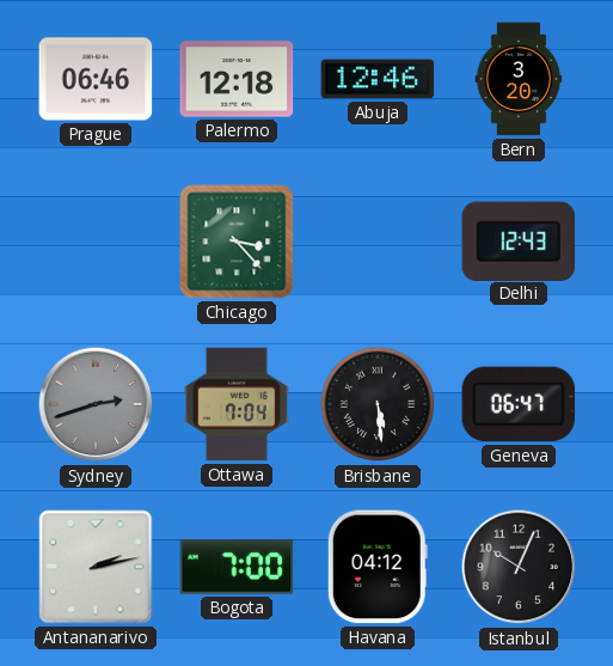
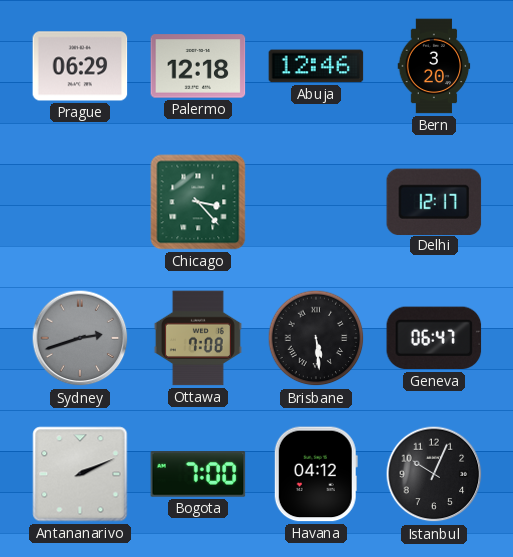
Prague: 06:46 -> 06:29
Delhi: 12:43 -> 12:17
Ottawa: 7:04 -> 7:08
Antananarivo: 2:13 -> 2:11
